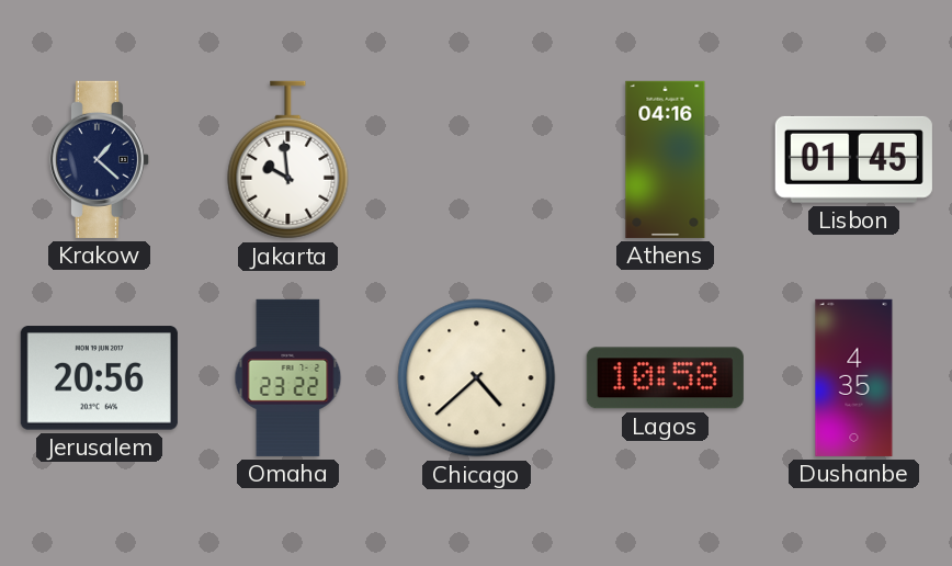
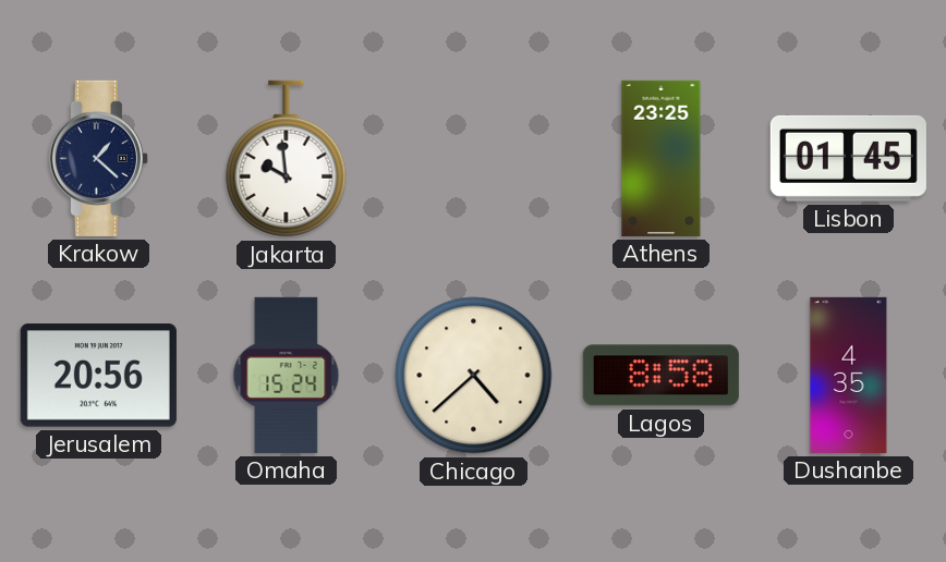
Athens: 04:16 -> 23:25
Omaha: 23:22 -> 15:24
Lagos: 10:58 -> 8:58
